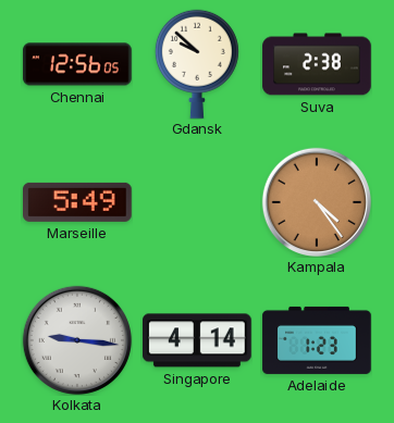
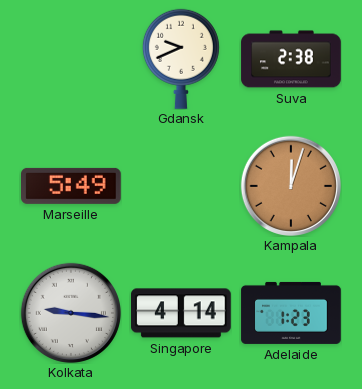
Chennai: 12:56 -> none
Gdansk: 9:52 -> 9:41
Kampala: 4:24 -> 12:03
